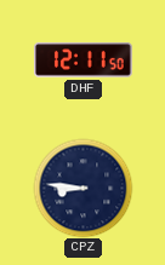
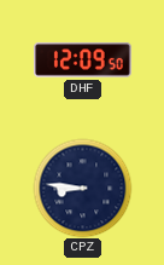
DHF: 12:11 -> 12:09
